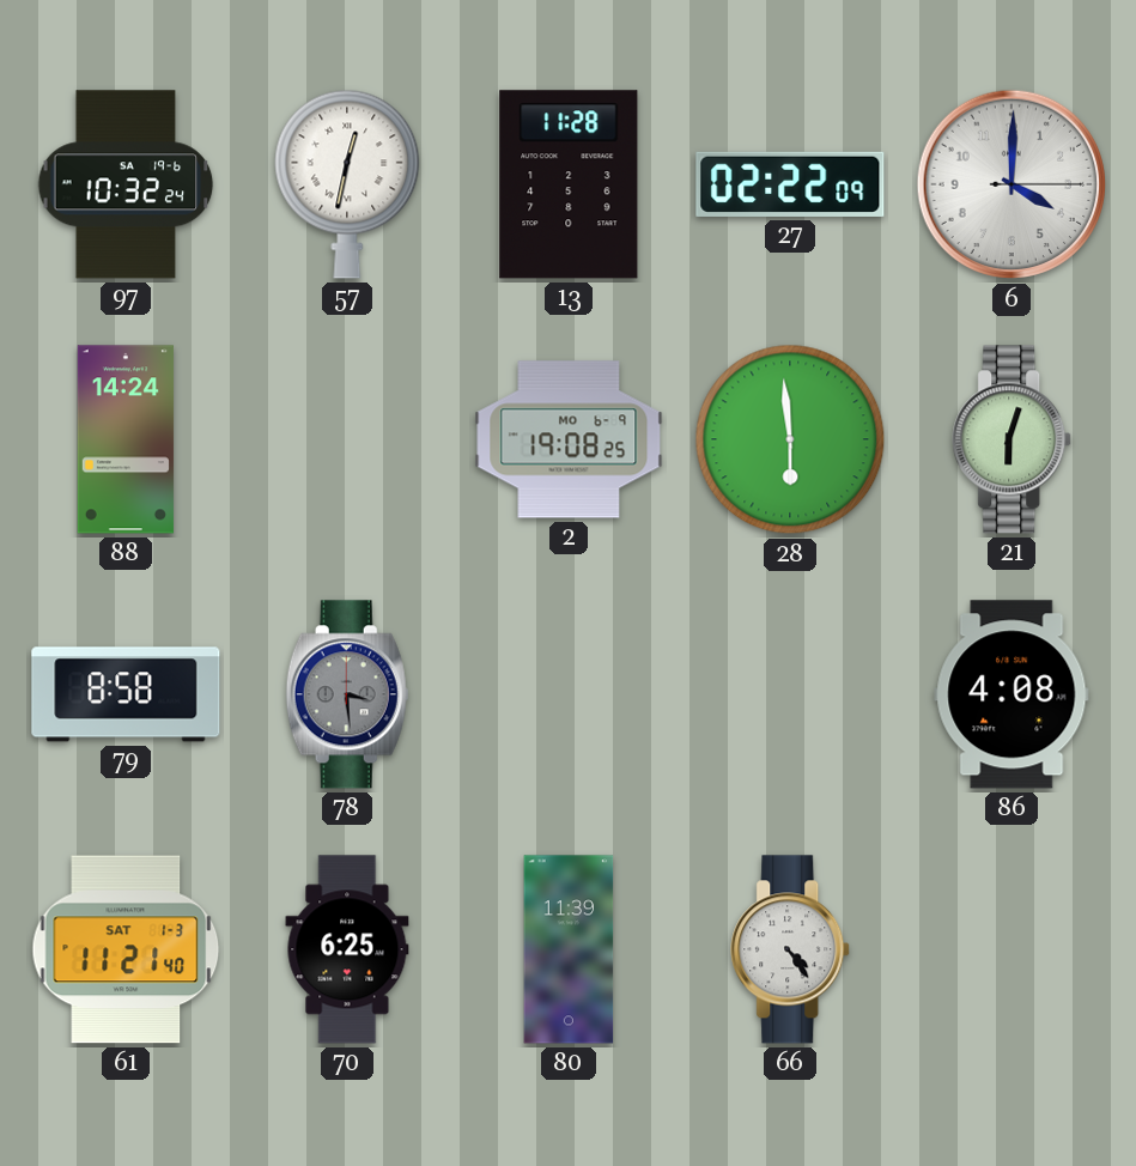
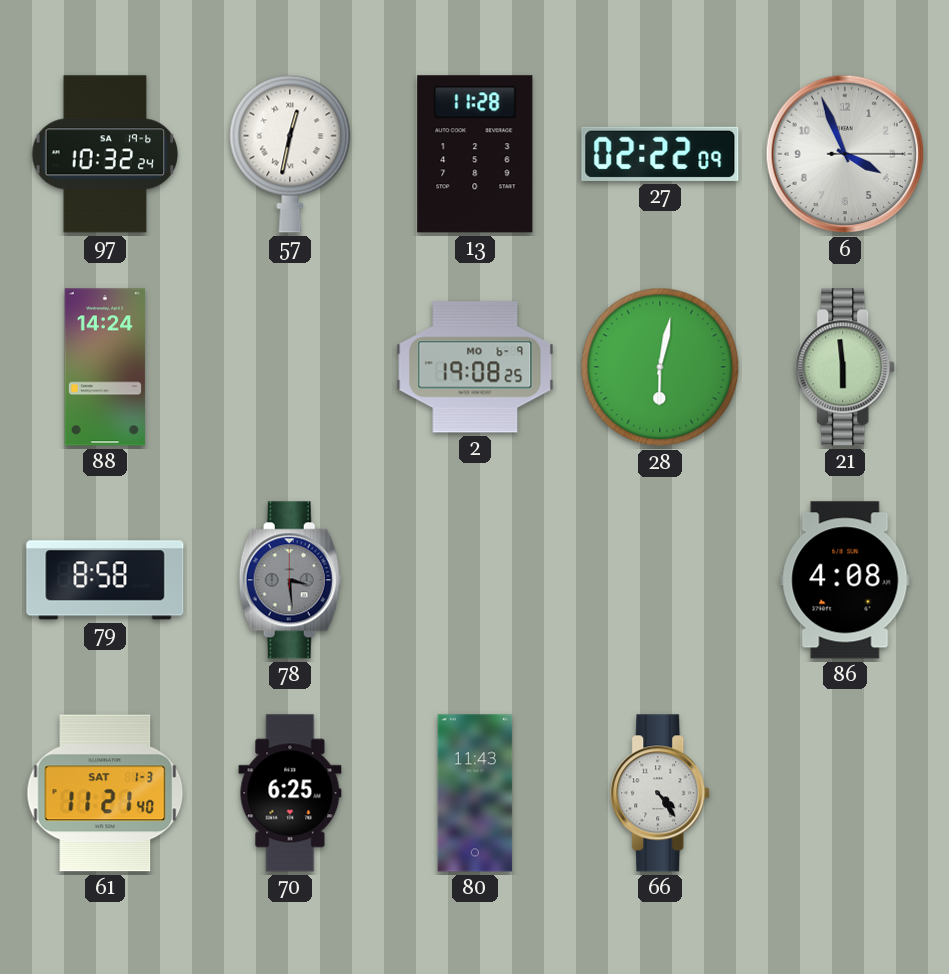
6: 4:00 -> 3:56
28: 5:59 -> 6:02
21: 6:03 -> 5:59
80: 11:39 -> 11:43
